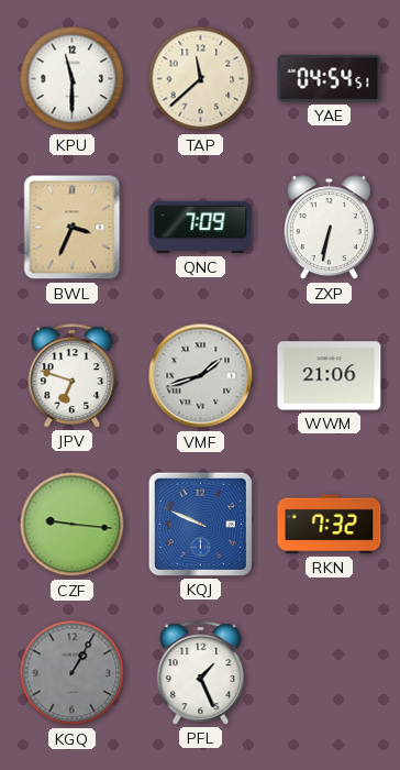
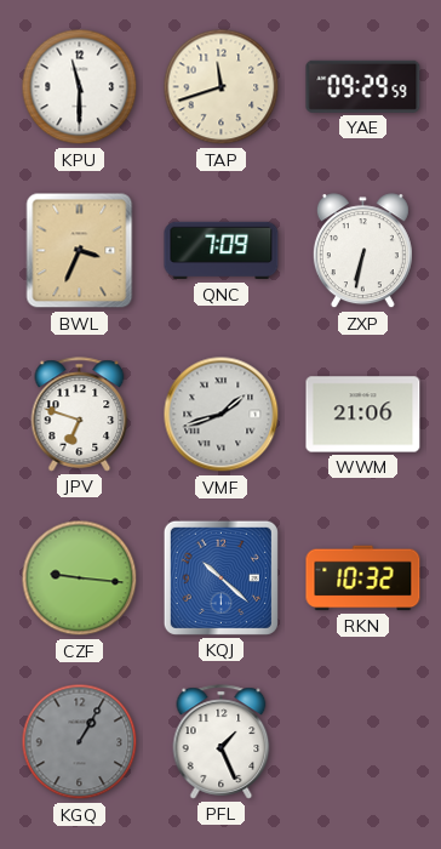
TAP: 11:38 -> 11:42
YAE: 04:54 -> 09:29
KQJ: 9:49 -> 10:22
RKN: 7:32 -> 10:32
